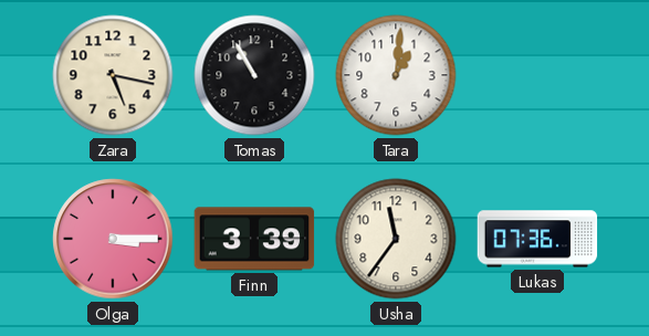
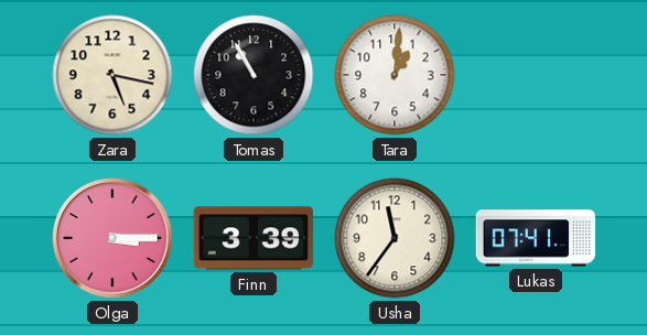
Lukas: 07:36 -> 07:41
